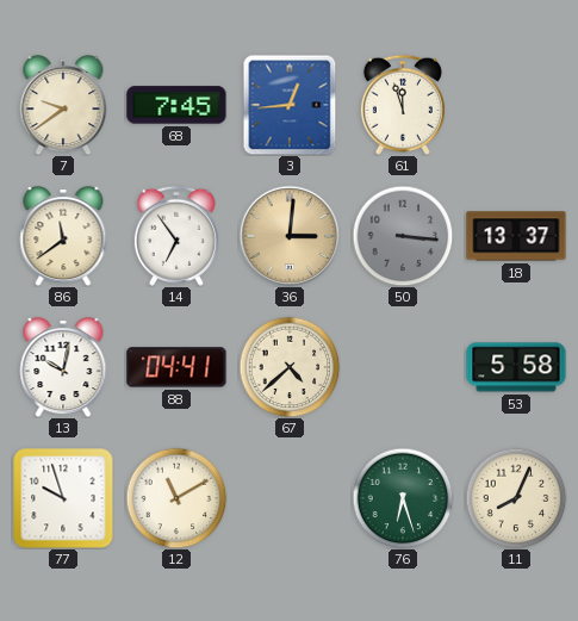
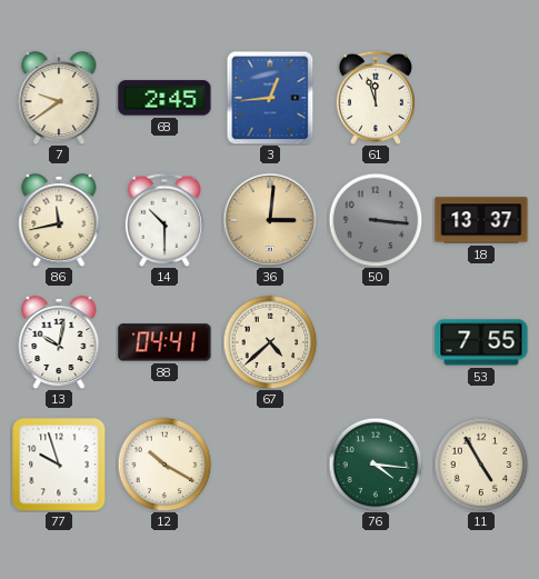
68: 7:45 -> 2:45
86: 11:39 -> 11:43
14: 6:54 -> 10:30
53: 5:58 -> 7:55
12: 11:10 -> 10:20
76: 6:27 -> 4:16
11: 8:04 -> 4:55
